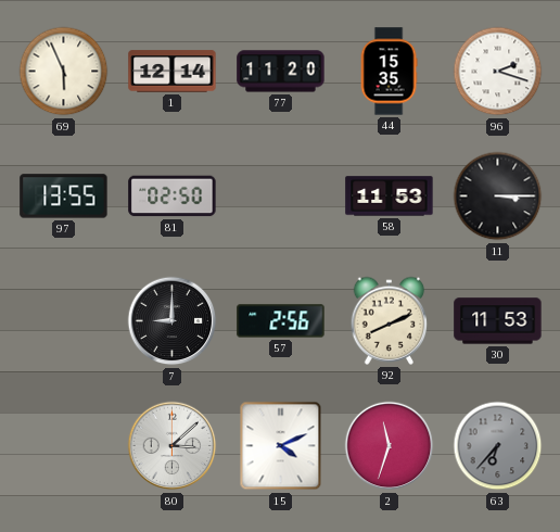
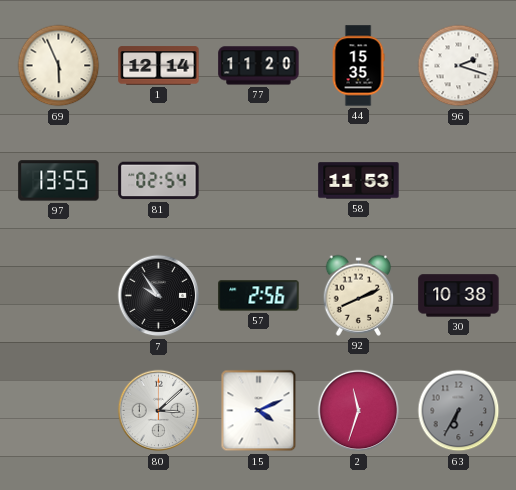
81: 02:50 -> 02:54
11: 3:15 -> none
7: 9:00 -> 9:54
30: 11:53 -> 10:38
63: 6:37 -> 6:35
